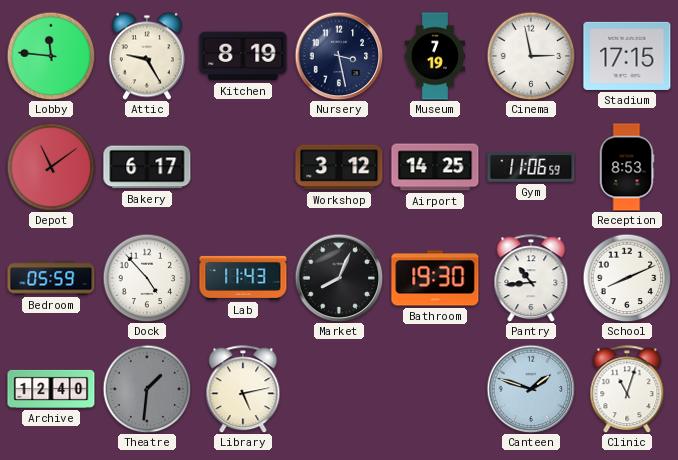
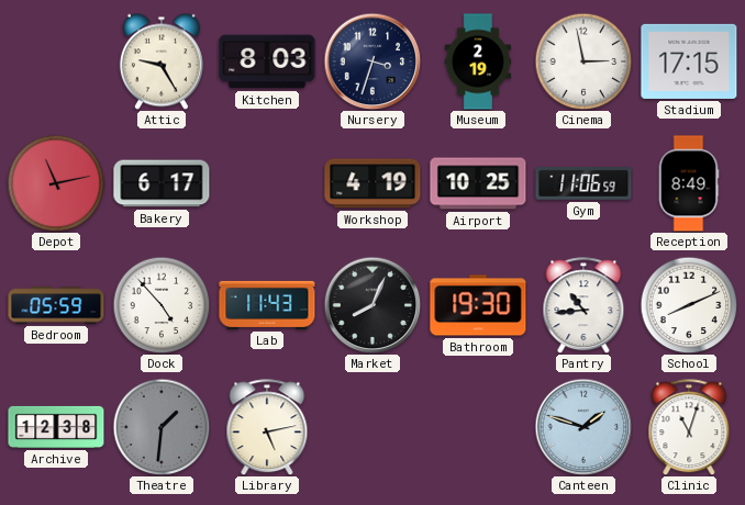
Lobby: 11:46 -> none
Kitchen: 8:19 -> 8:03
Nursery: 3:28 -> 3:33
Museum: 7:19 -> 2:19
Depot: 11:09 -> 11:13
Workshop: 3:12 -> 4:19
Airport: 14:25 -> 10:25
Reception: 8:53 -> 8:49
Archive: 12:40 -> 12:38
